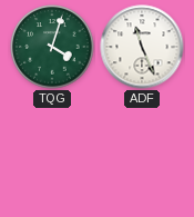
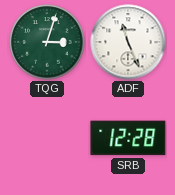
TQG: 4:03 -> 3:03
SRB: none -> 12:28
